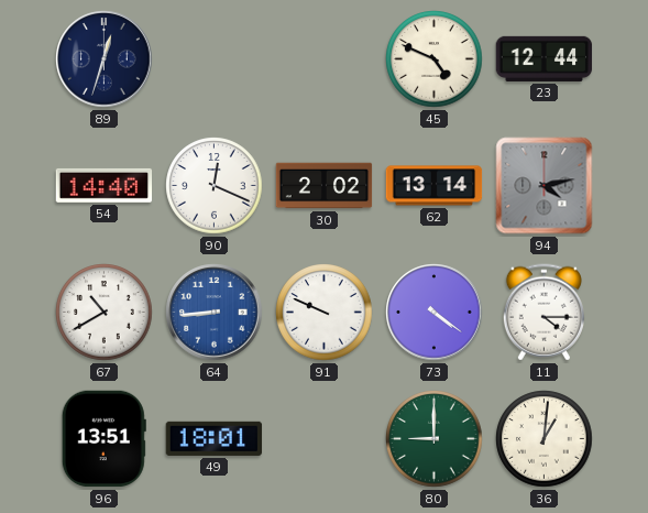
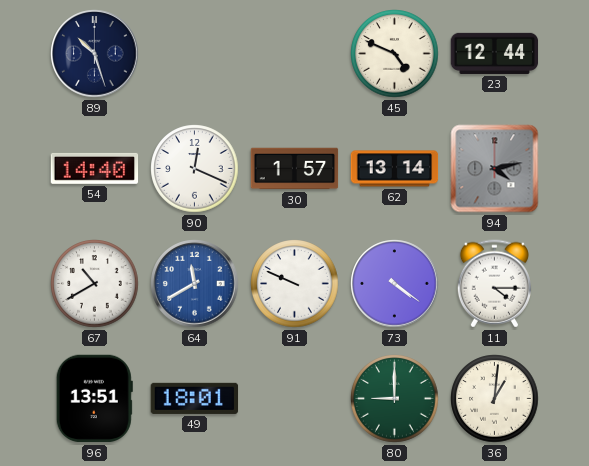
89: 12:33 -> 10:27
30: 2:02 -> 1:57
64: 8:44 -> 11:40
